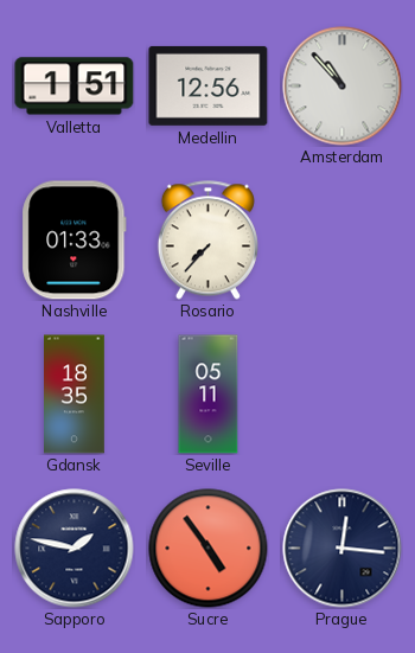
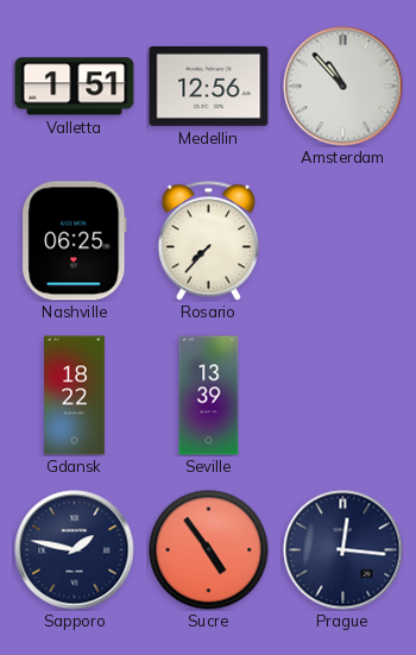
Nashville: 01:33 -> 06:25
Gdansk: 18:35 -> 18:22
Seville: 05:11 -> 13:39
